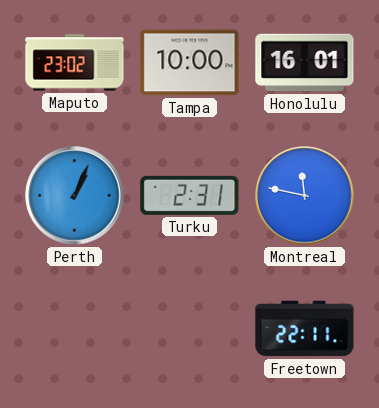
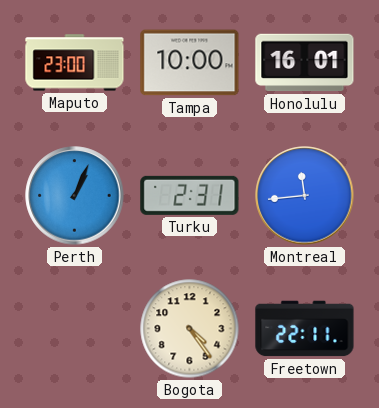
Maputo: 23:02 -> 23:00
Montreal: 11:47 -> 11:44
Bogota: none -> 4:24
